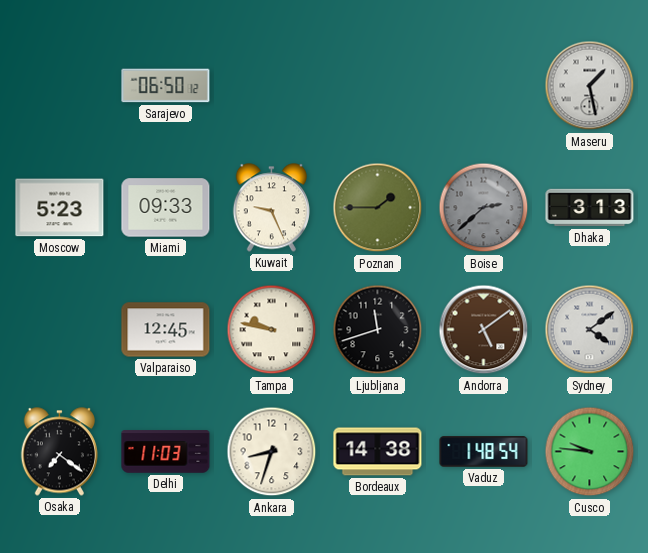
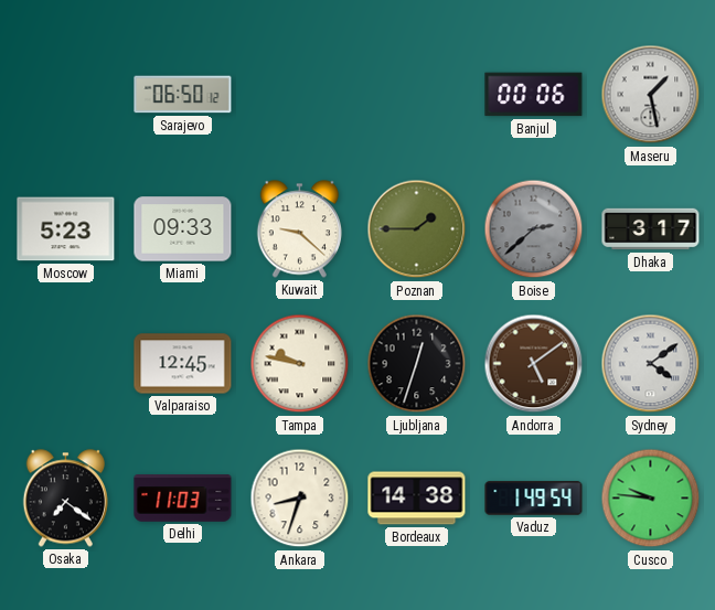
Banjul: none -> 00:06
Kuwait: 9:26 -> 9:22
Dhaka: 3:13 -> 3:17
Ljubljana: 11:42 -> 12:33
Vaduz: 1:48 -> 1:49
